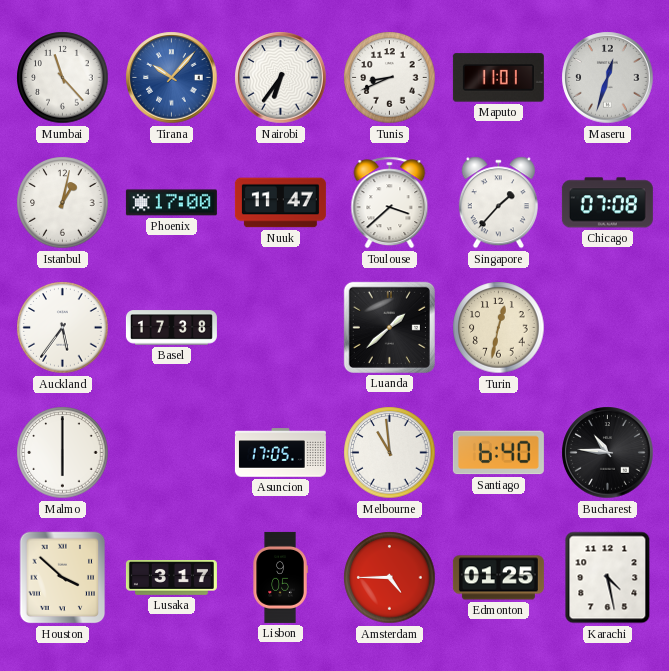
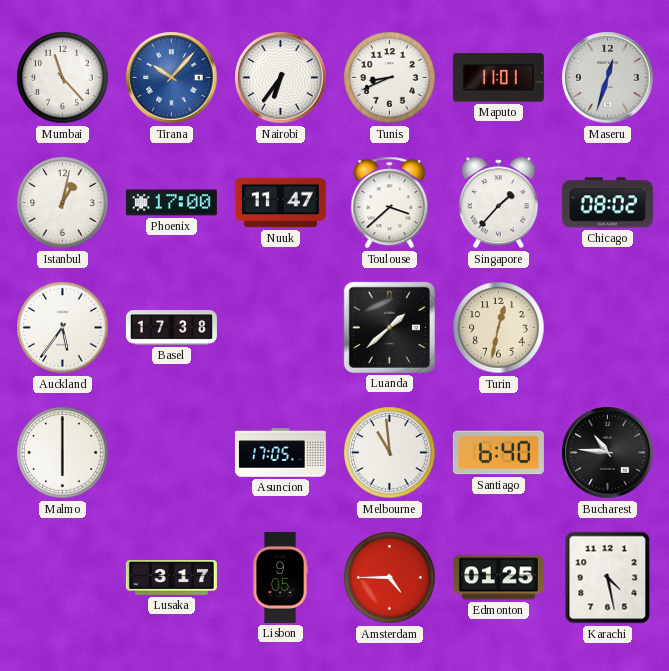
Chicago: 07:08 -> 08:02
Houston: 3:52 -> none
